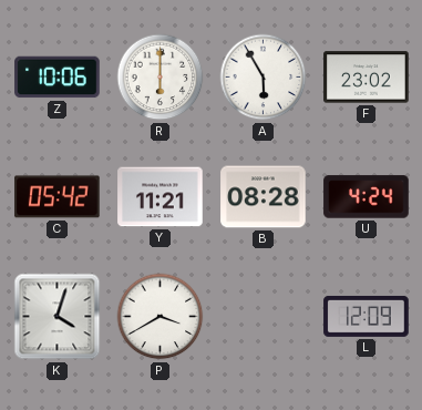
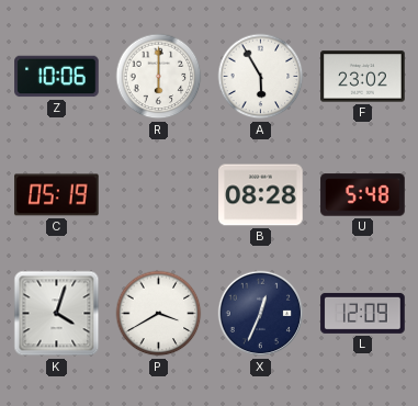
C: 05:42 -> 05:19
Y: 11:21 -> none
U: 4:24 -> 5:48
X: none -> 12:34
